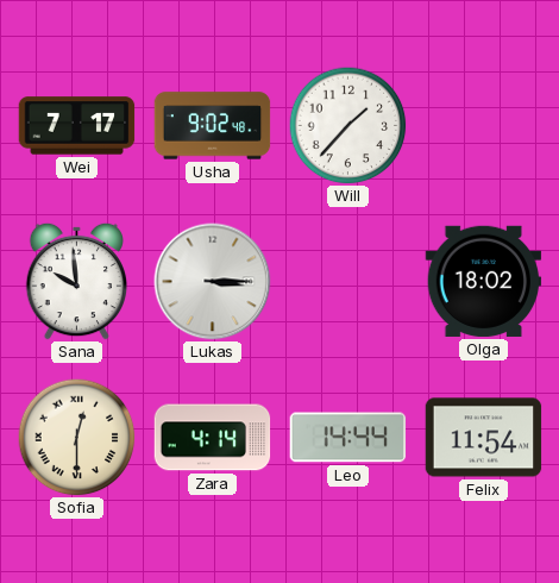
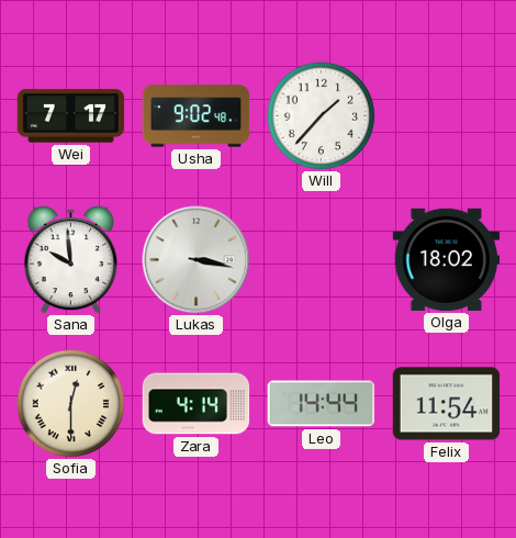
Lukas: 3:15 -> 3:17
